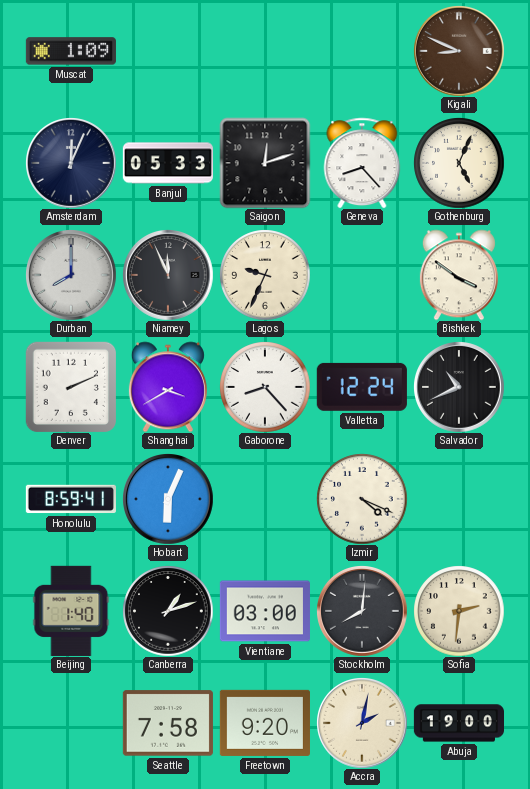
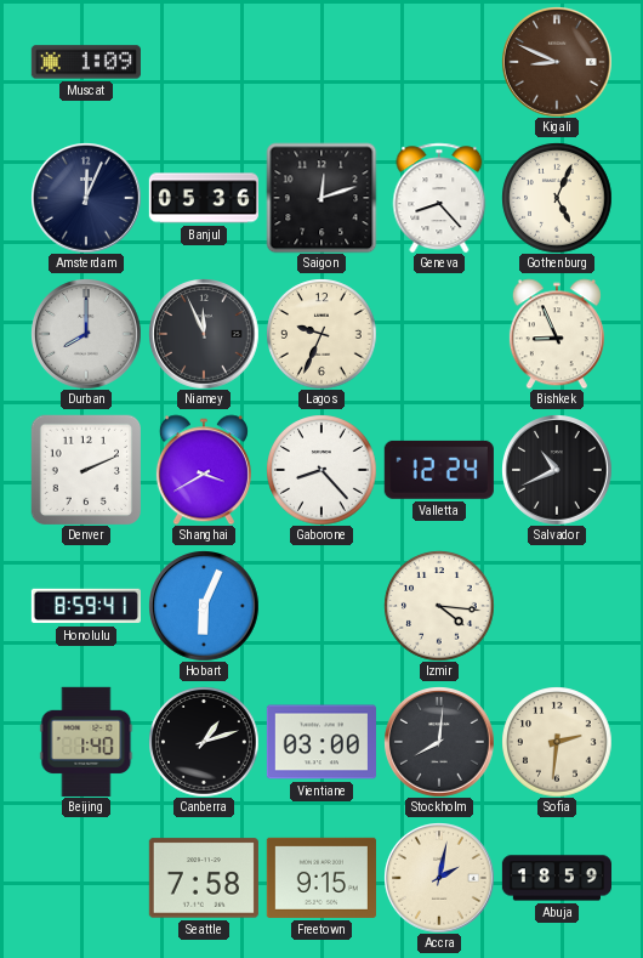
Banjul: 05:33 -> 05:36
Bishkek: 3:51 -> 8:56
Izmir: 4:19 -> 4:16
Freetown: 9:20 -> 9:15
Abuja: 19:00 -> 18:59
